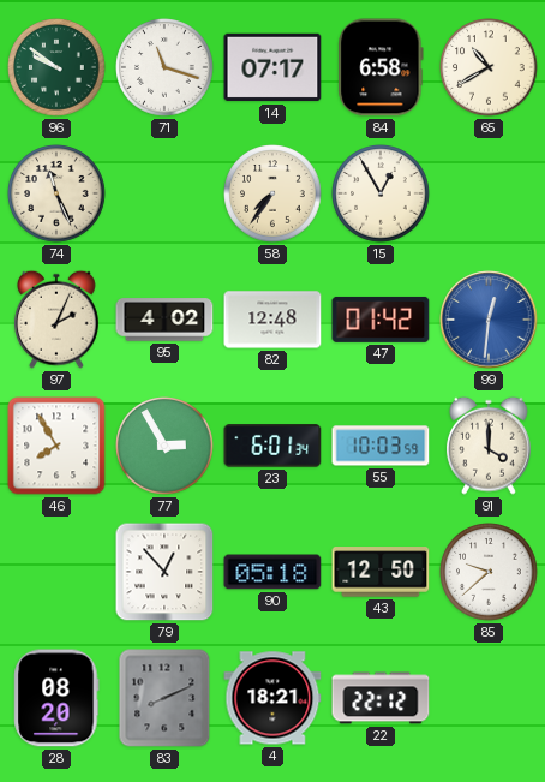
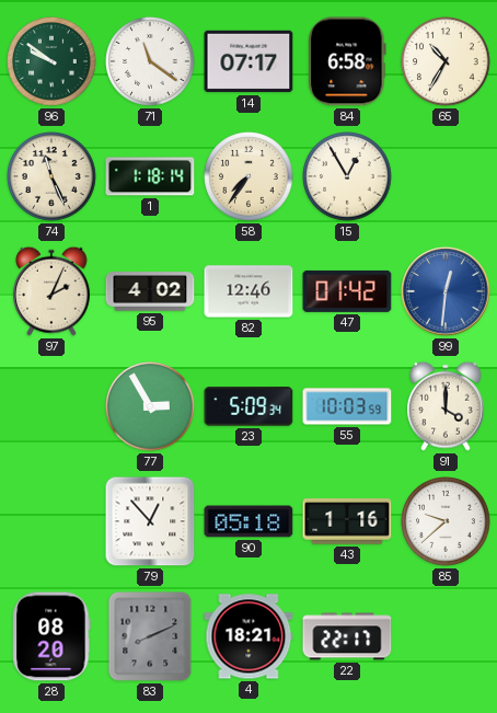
71: 11:18 -> 11:21
65: 10:40 -> 10:35
1: none -> 1:18
82: 12:48 -> 12:46
46: 7:55 -> none
23: 6:01 -> 5:09
43: 12:50 -> 1:16
22: 22:12 -> 22:17
